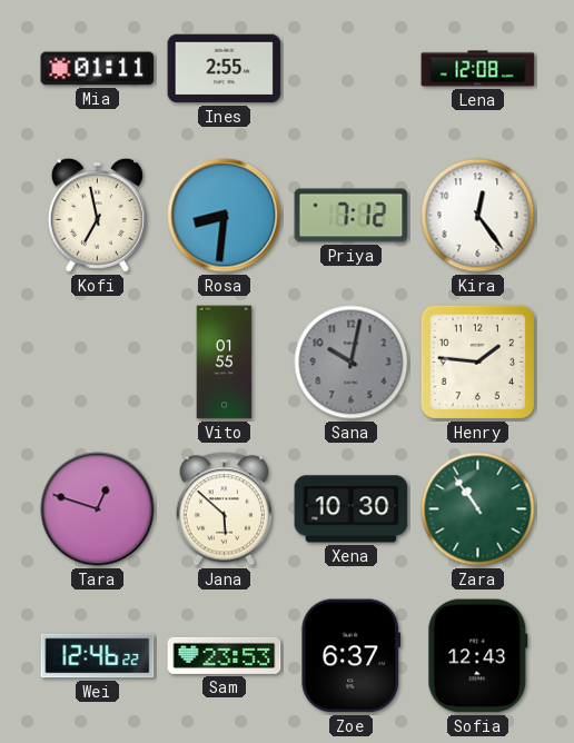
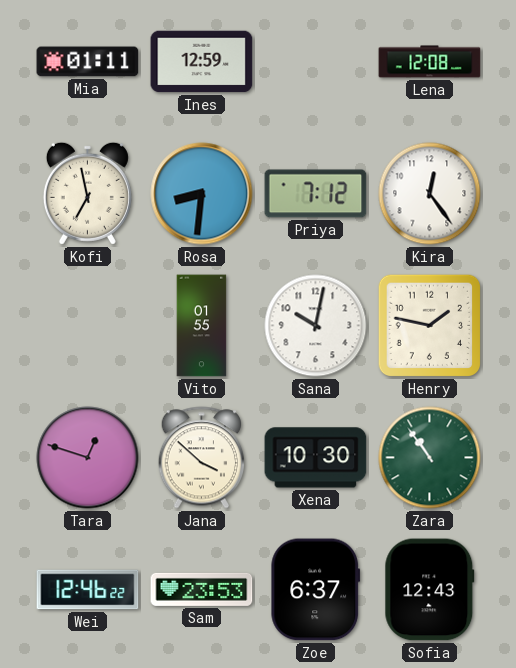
Ines: 2:55 -> 12:59
Sana dial: grey -> white
Henry: 1:46 -> 1:47
Jana: 5:52 -> 3:52
